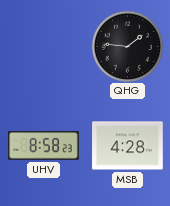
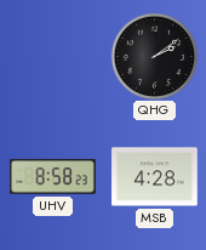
QHG: 1:46 -> 2:09
